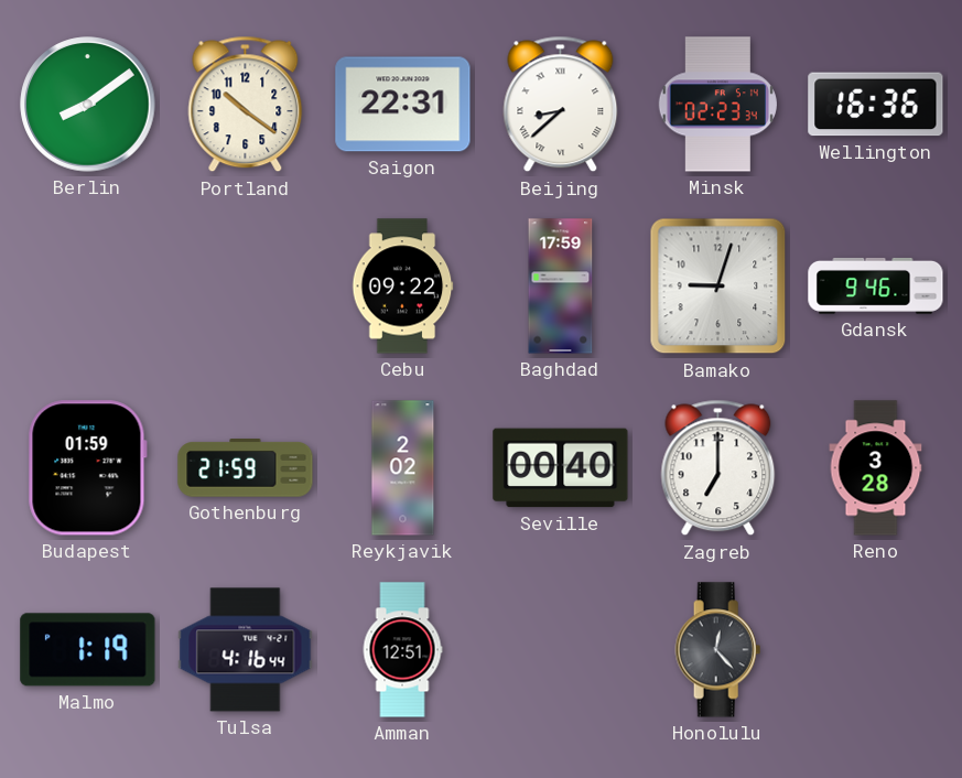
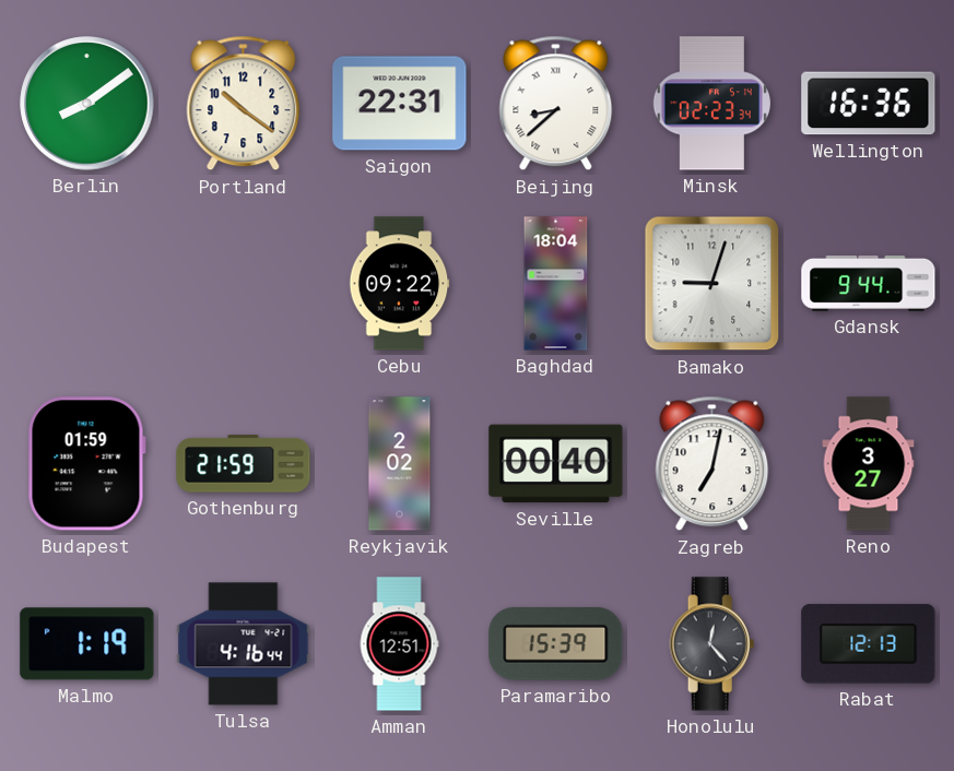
Baghdad: 17:59 -> 18:04
Gdansk: 9:46 -> 9:44
Zagreb: 7:00 -> 7:02
Reno: 3:28 -> 3:27
Paramaribo: none -> 15:39
Rabat: none -> 12:13
